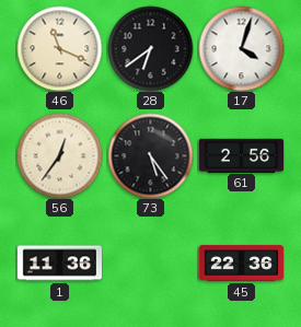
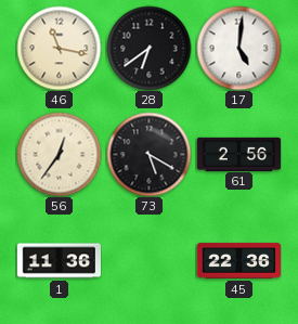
46: 11:19 -> 11:17
17: 4:03 -> 5:01
73: 5:24 -> 5:20
